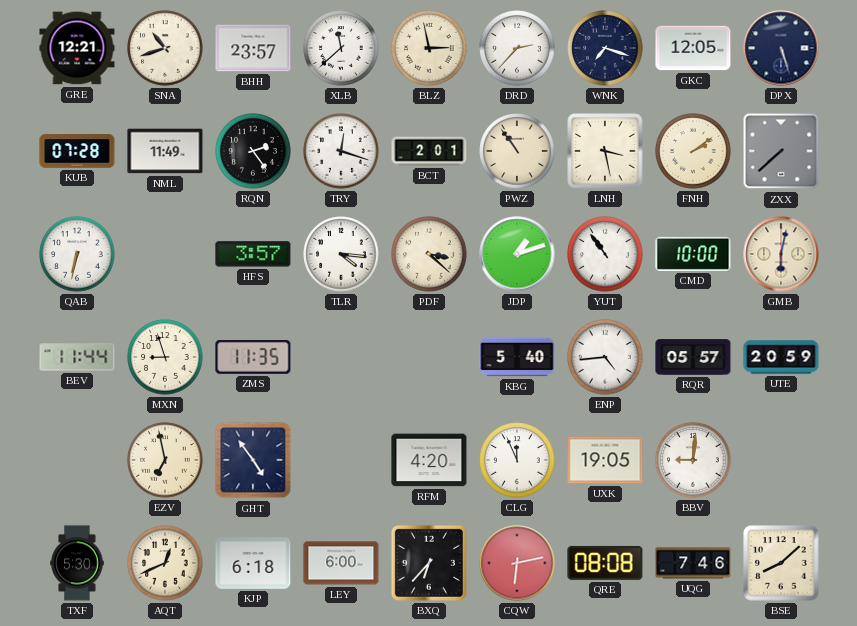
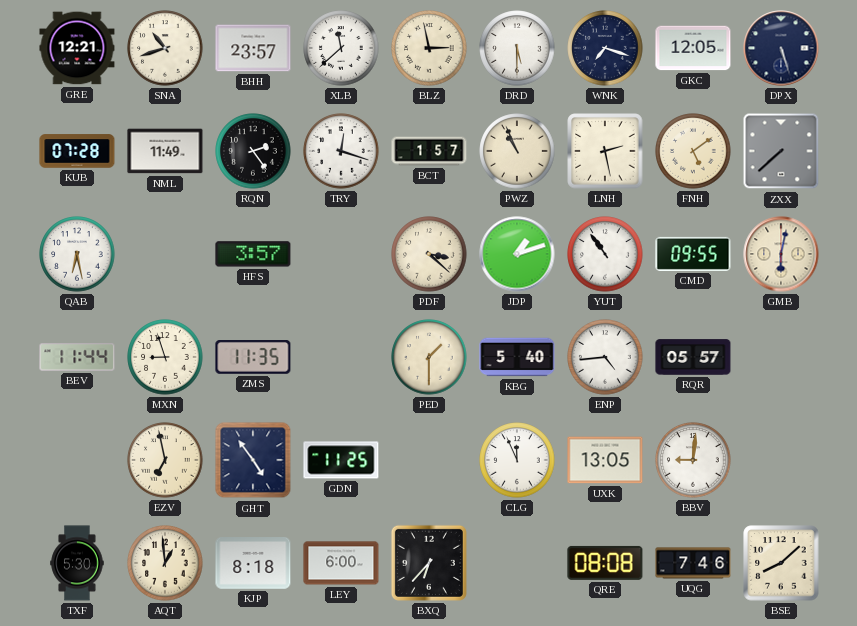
DRD: 2:37 -> 5:30
BCT: 2:01 -> 1:57
PWZ: 10:54 -> 10:56
LNH: 3:28 -> 2:28
FNH: 2:09 -> 5:09
QAB: 6:32 -> 6:28
TLR: 4:16 -> none
CMD: 10:00 -> 09:55
PED: none -> 1:30
UTE: 20:59 -> none
GDN: none -> 11:25
RFM: 4:20 -> none
UXK: 19:05 -> 13:05
AQT: 12:41 -> 12:59
KJP: 6:18 -> 8:18
CQW: 6:13 -> none
